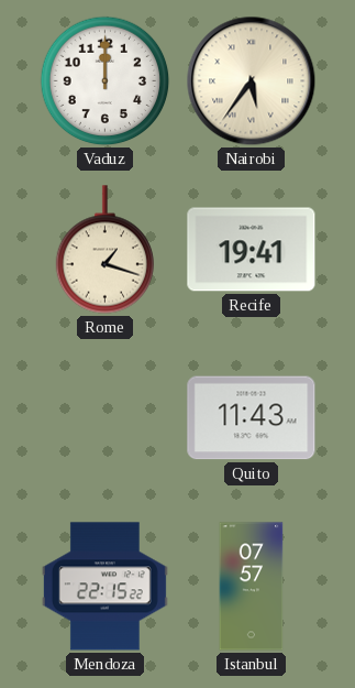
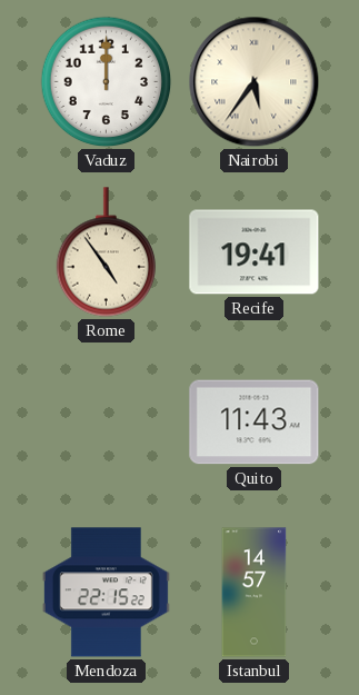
Rome: 1:18 -> 4:54
Istanbul: 07:57 -> 14:57
